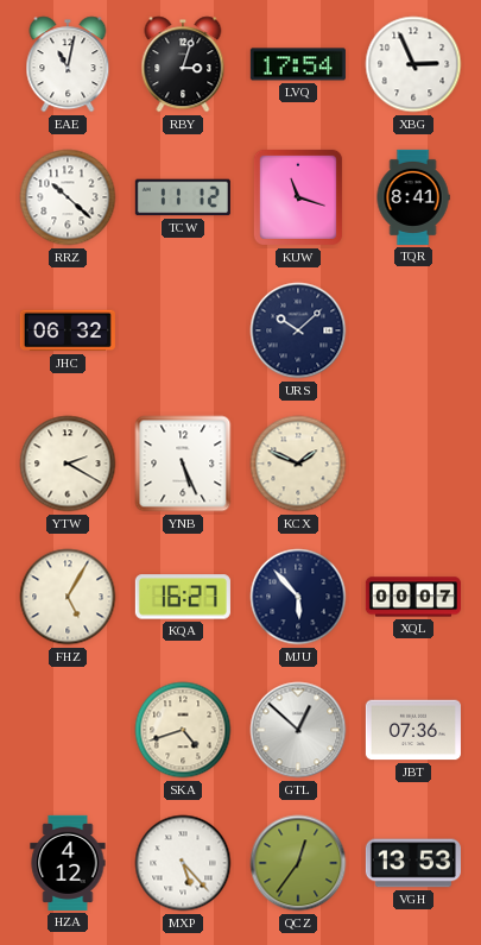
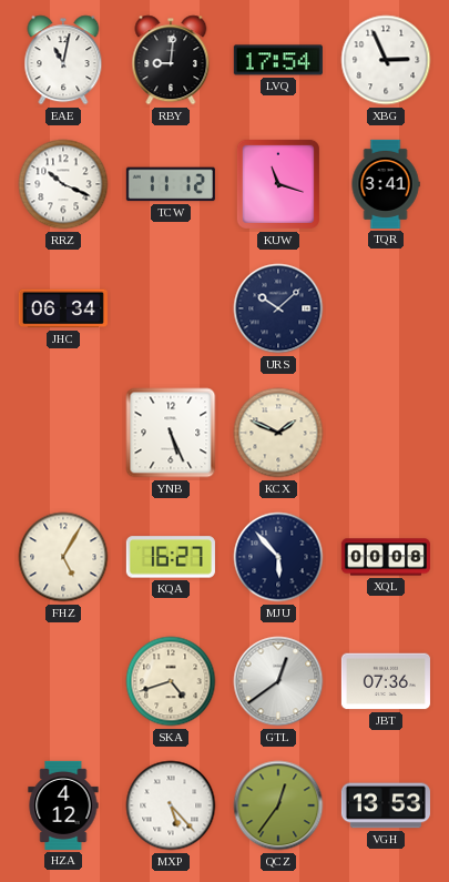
RBY: 3:03 -> 9:01
RRZ: 10:22 -> 10:19
TQR: 8:41 -> 3:41
JHC: 06:32 -> 06:34
YTW: 2:20 -> none
XQL: 00:07 -> 00:08
GTL: 12:52 -> 12:39
